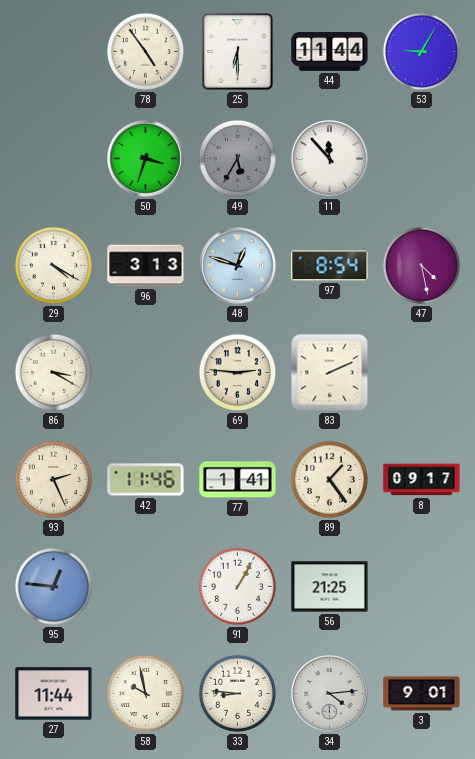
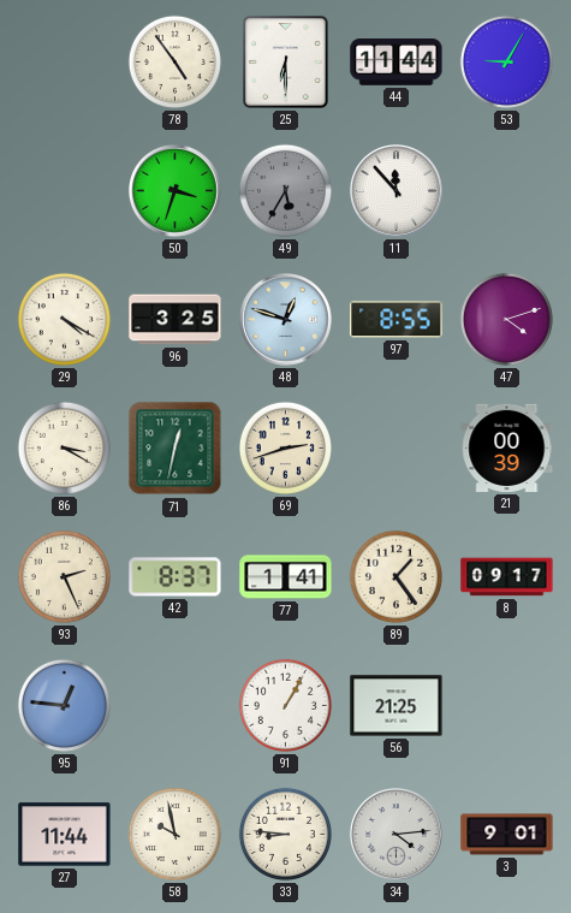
96: 3:13 -> 3:25
97: 8:54 -> 8:55
47: 4:28 -> 4:12
71: none -> 12:32
69: 2:46 -> 2:42
83: 2:11 -> none
21: none -> 00:39
42: 11:46 -> 8:37
